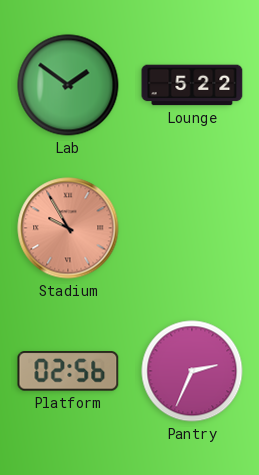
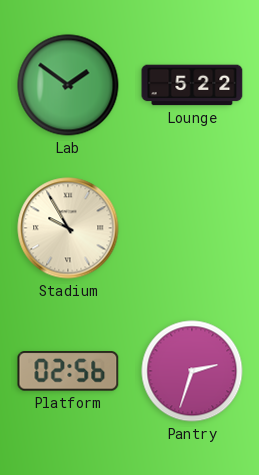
Stadium dial: salmon -> cream
Pantry: 2:34 -> 2:33
